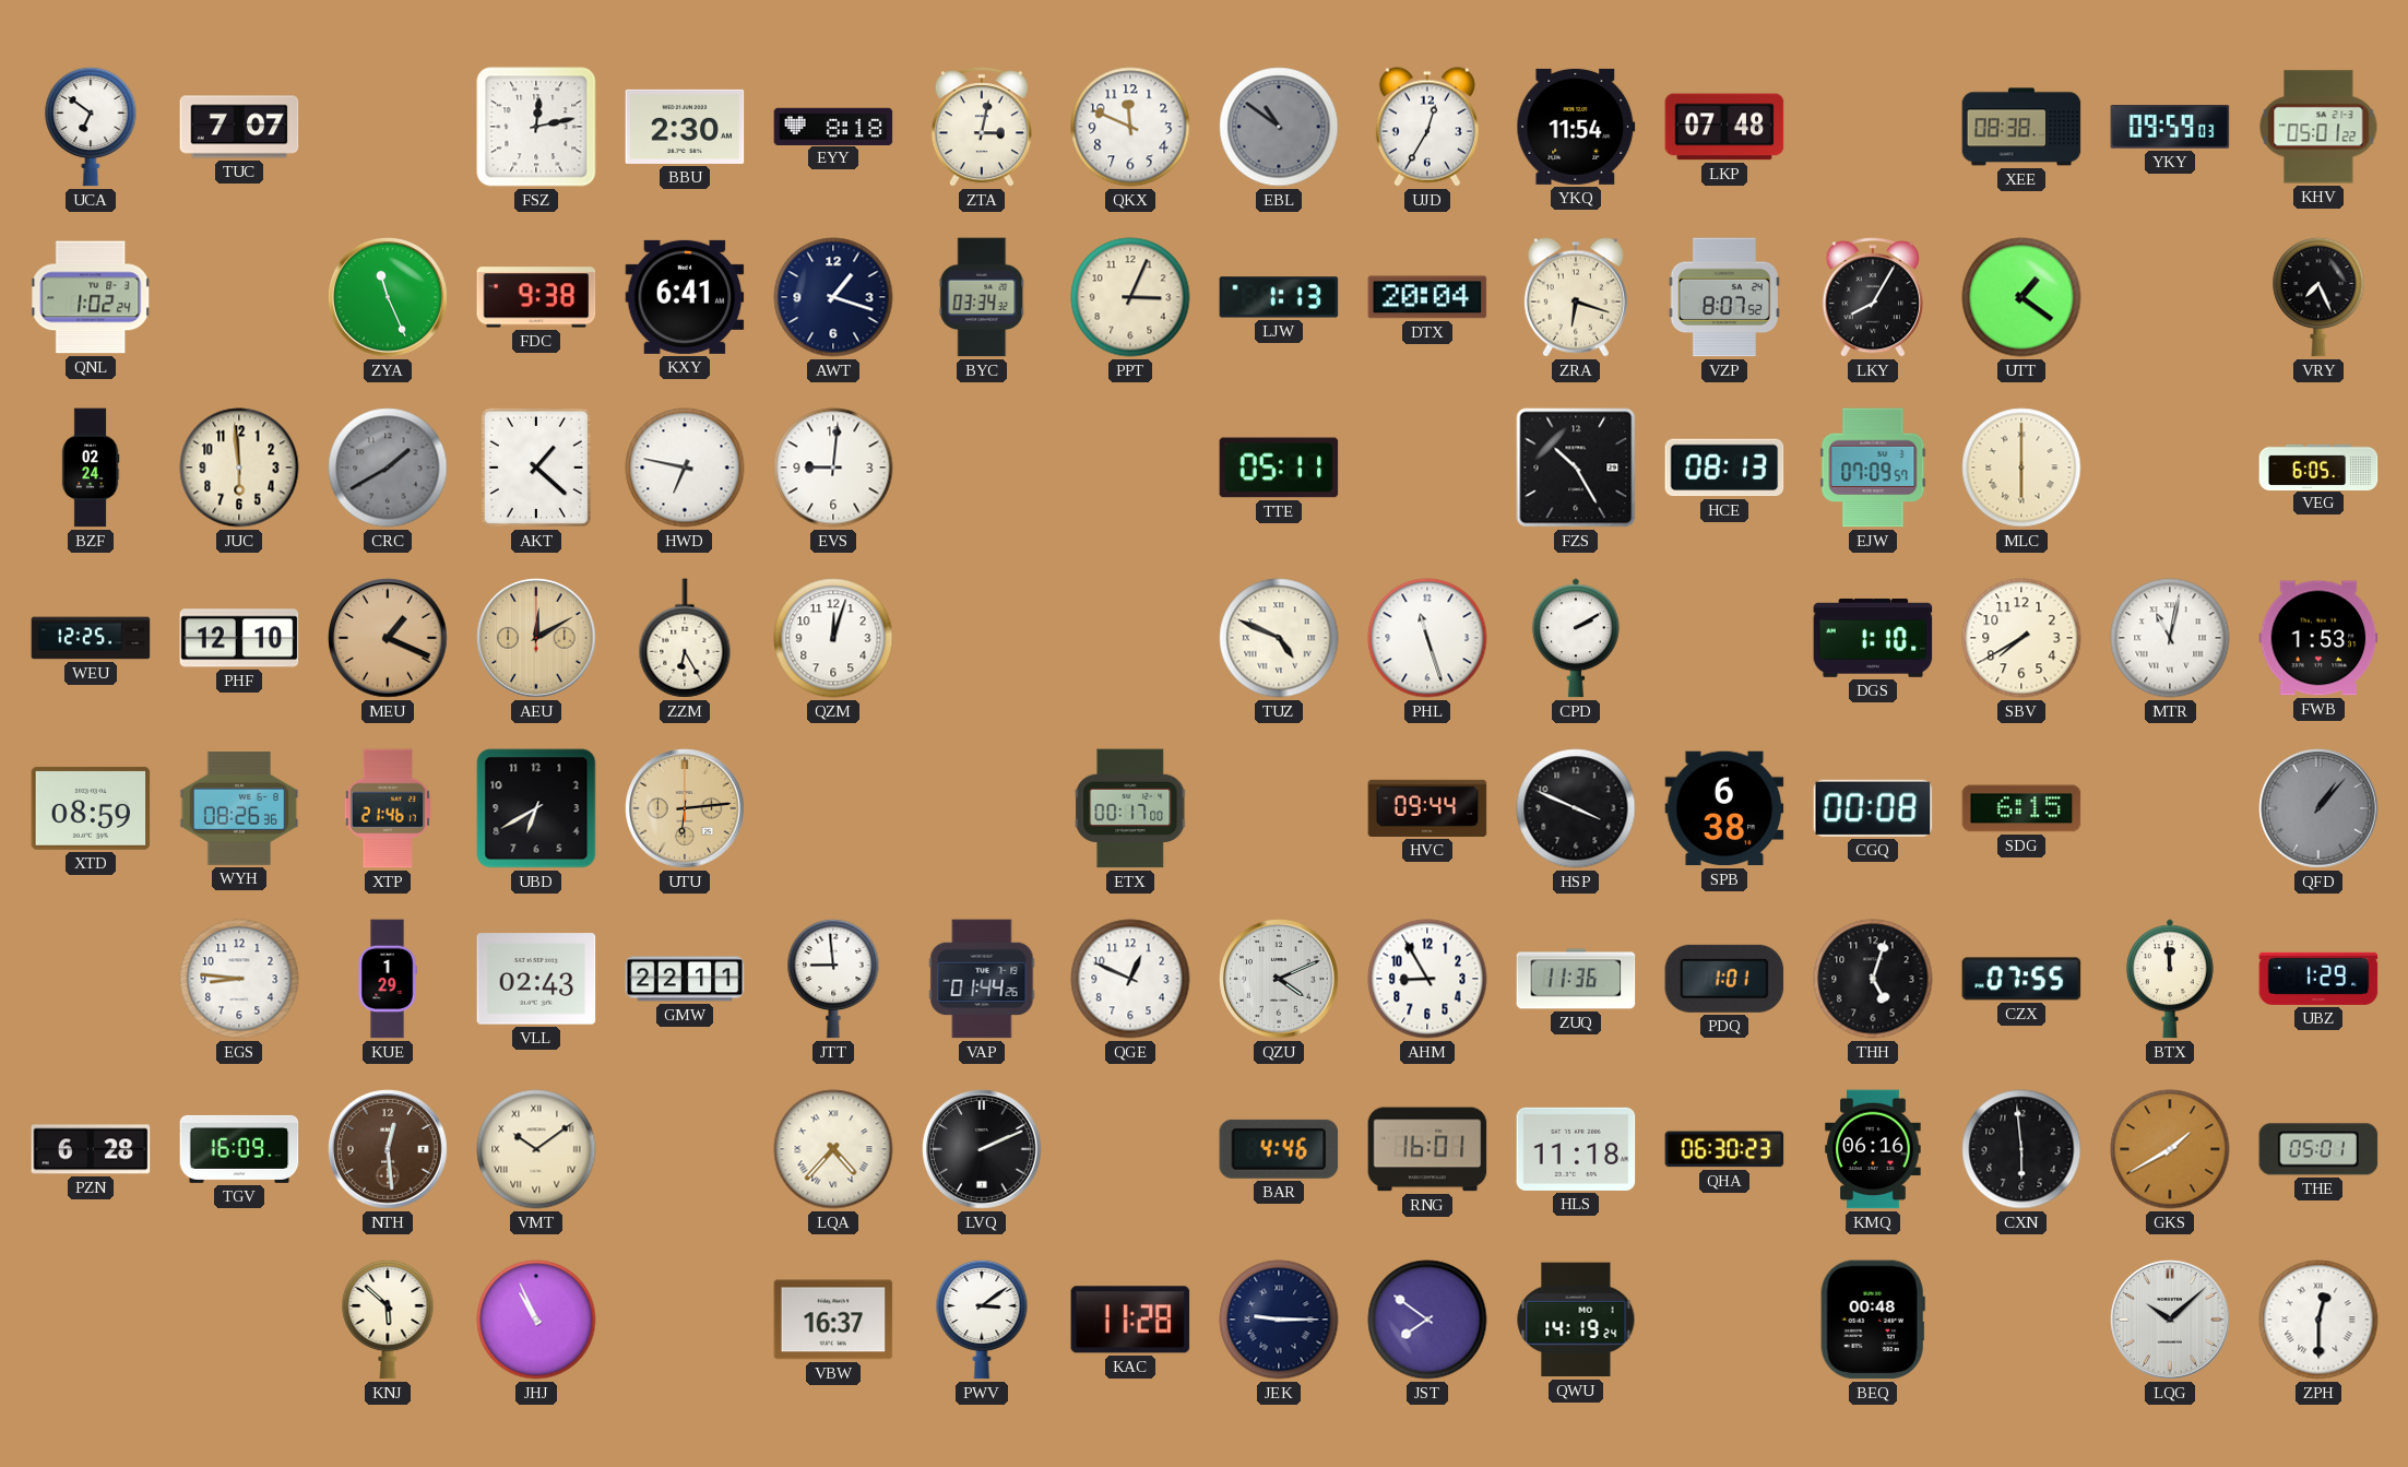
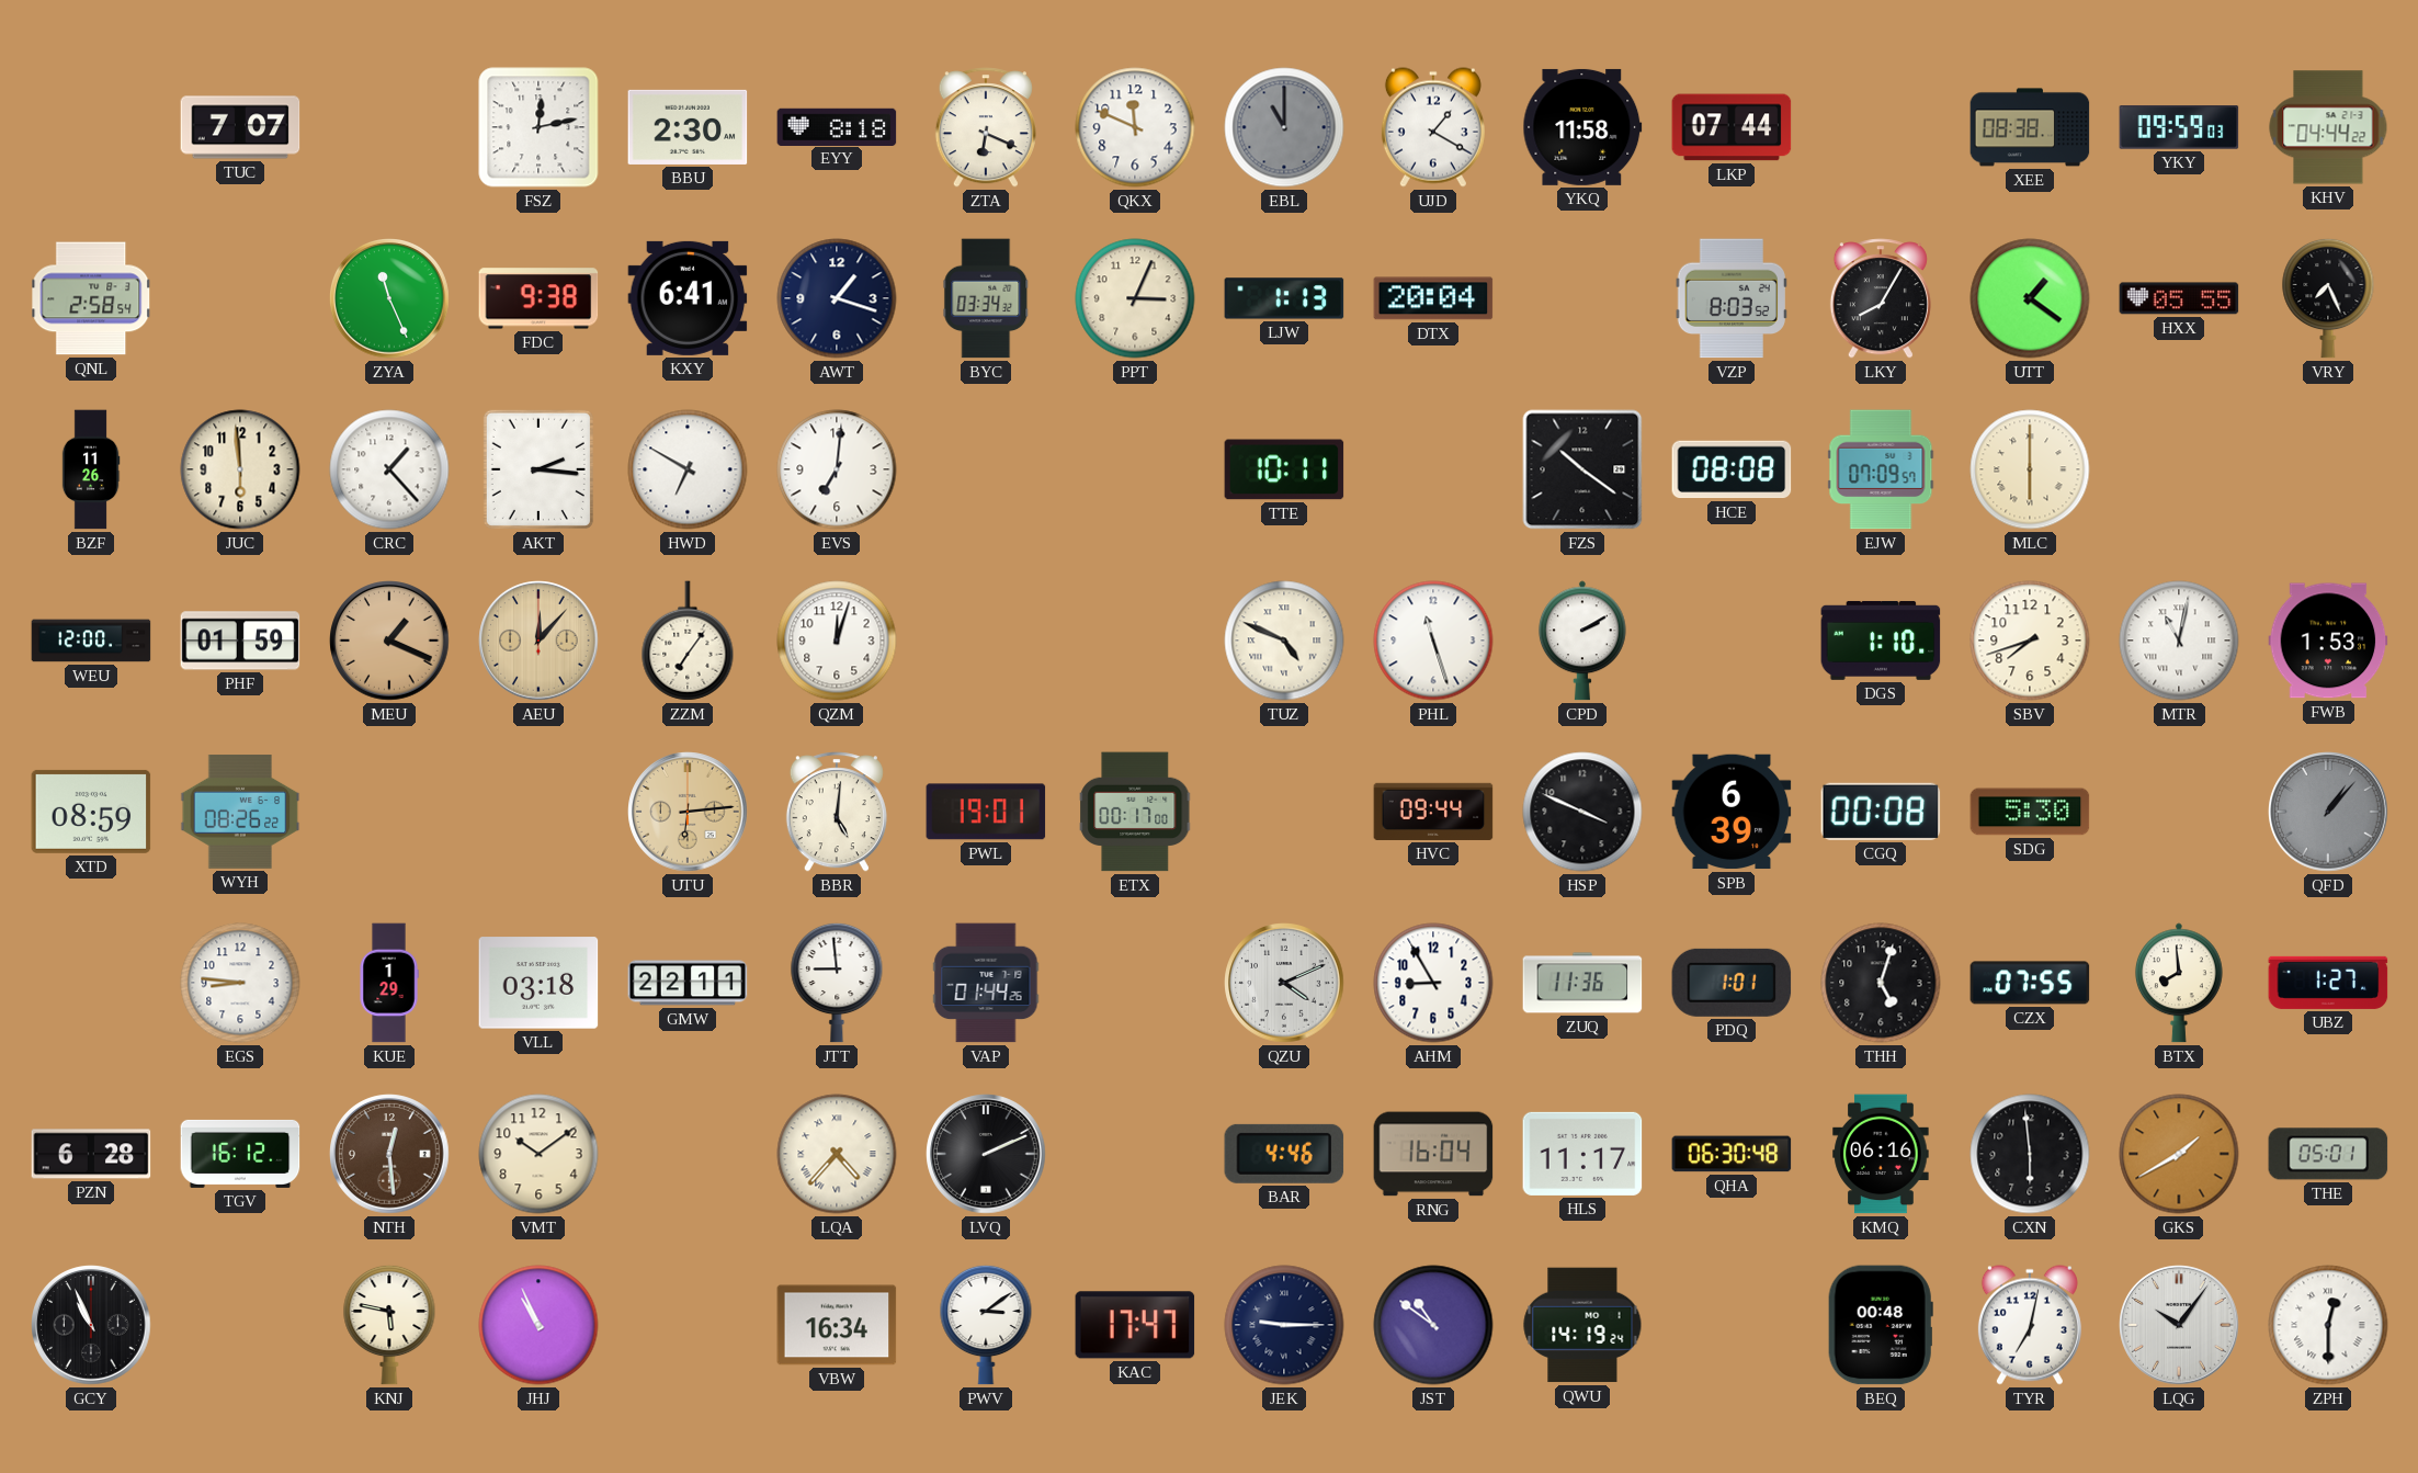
UCA: 6:51 -> none
ZTA: 3:02 -> 6:19
EBL: 10:51 -> 11:00
UJD: 12:35 -> 1:20
YKQ: 11:54 -> 11:58
LKP: 07:48 -> 07:44
KHV: 05:01 -> 04:44
QNL: 1:02 -> 2:58
ZRA: 6:18 -> none
VZP: 8:07 -> 8:03
HXX: none -> 05:55
BZF: 02:24 -> 11:26
CRC: 1:40 -> 1:23
CRC dial: grey -> white
AKT: 1:22 -> 2:16
HWD: 6:47 -> 6:50
EVS: 9:01 -> 7:01
TTE: 05:11 -> 10:11
FZS: 10:25 -> 10:21
HCE: 08:13 -> 08:08
VEG: 6:05 -> none
WEU: 12:25 -> 12:00
PHF: 12:10 -> 01:59
AEU: 12:10 -> 12:07
ZZM: 6:25 -> 7:06
SBV: 7:40 -> 7:42
WYH: 08:26:36 -> 08:26:22
XTP: 21:46 -> none
UBD: 6:40 -> none
BBR: none -> 5:01
PWL: none -> 19:01
SPB: 6:38 -> 6:39
SDG: 6:15 -> 5:30
VLL: 02:43 -> 03:18
QGE: 12:49 -> none
BTX: 11:59 -> 7:59
UBZ: 1:29 -> 1:27
TGV: 16:09 -> 16:12
VMT numerals: Roman -> Arabic
RNG: 16:01 -> 16:04
HLS: 11:18 -> 11:17
QHA: 06:30:23 -> 06:30:48
GCY: none -> 10:56
KNJ: 5:52 -> 5:47
VBW: 16:37 -> 16:34
KAC: 11:28 -> 17:47
JST: 7:51 -> 10:51
TYR: none -> 7:02
LQG: 10:08 -> 10:06
